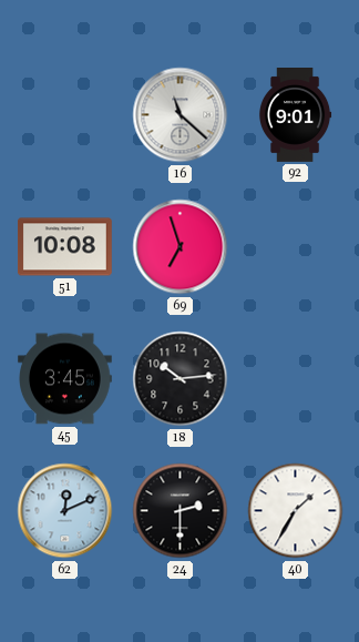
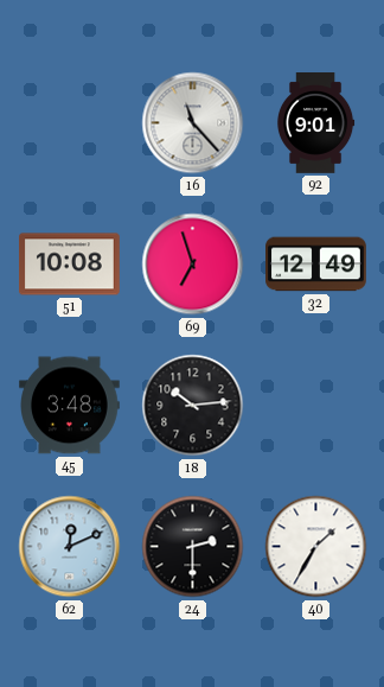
16: 11:22 -> 11:23
32: none -> 12:49
45: 3:45 -> 3:48
